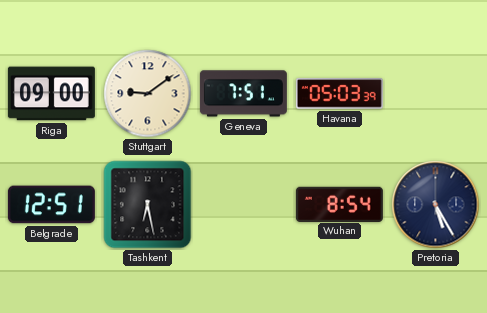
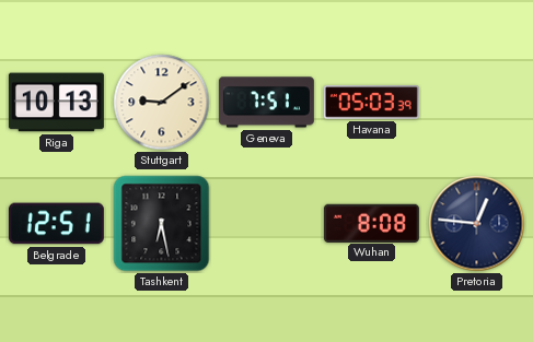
Riga: 09:00 -> 10:13
Wuhan: 8:54 -> 8:08
Pretoria: 5:25 -> 12:46
